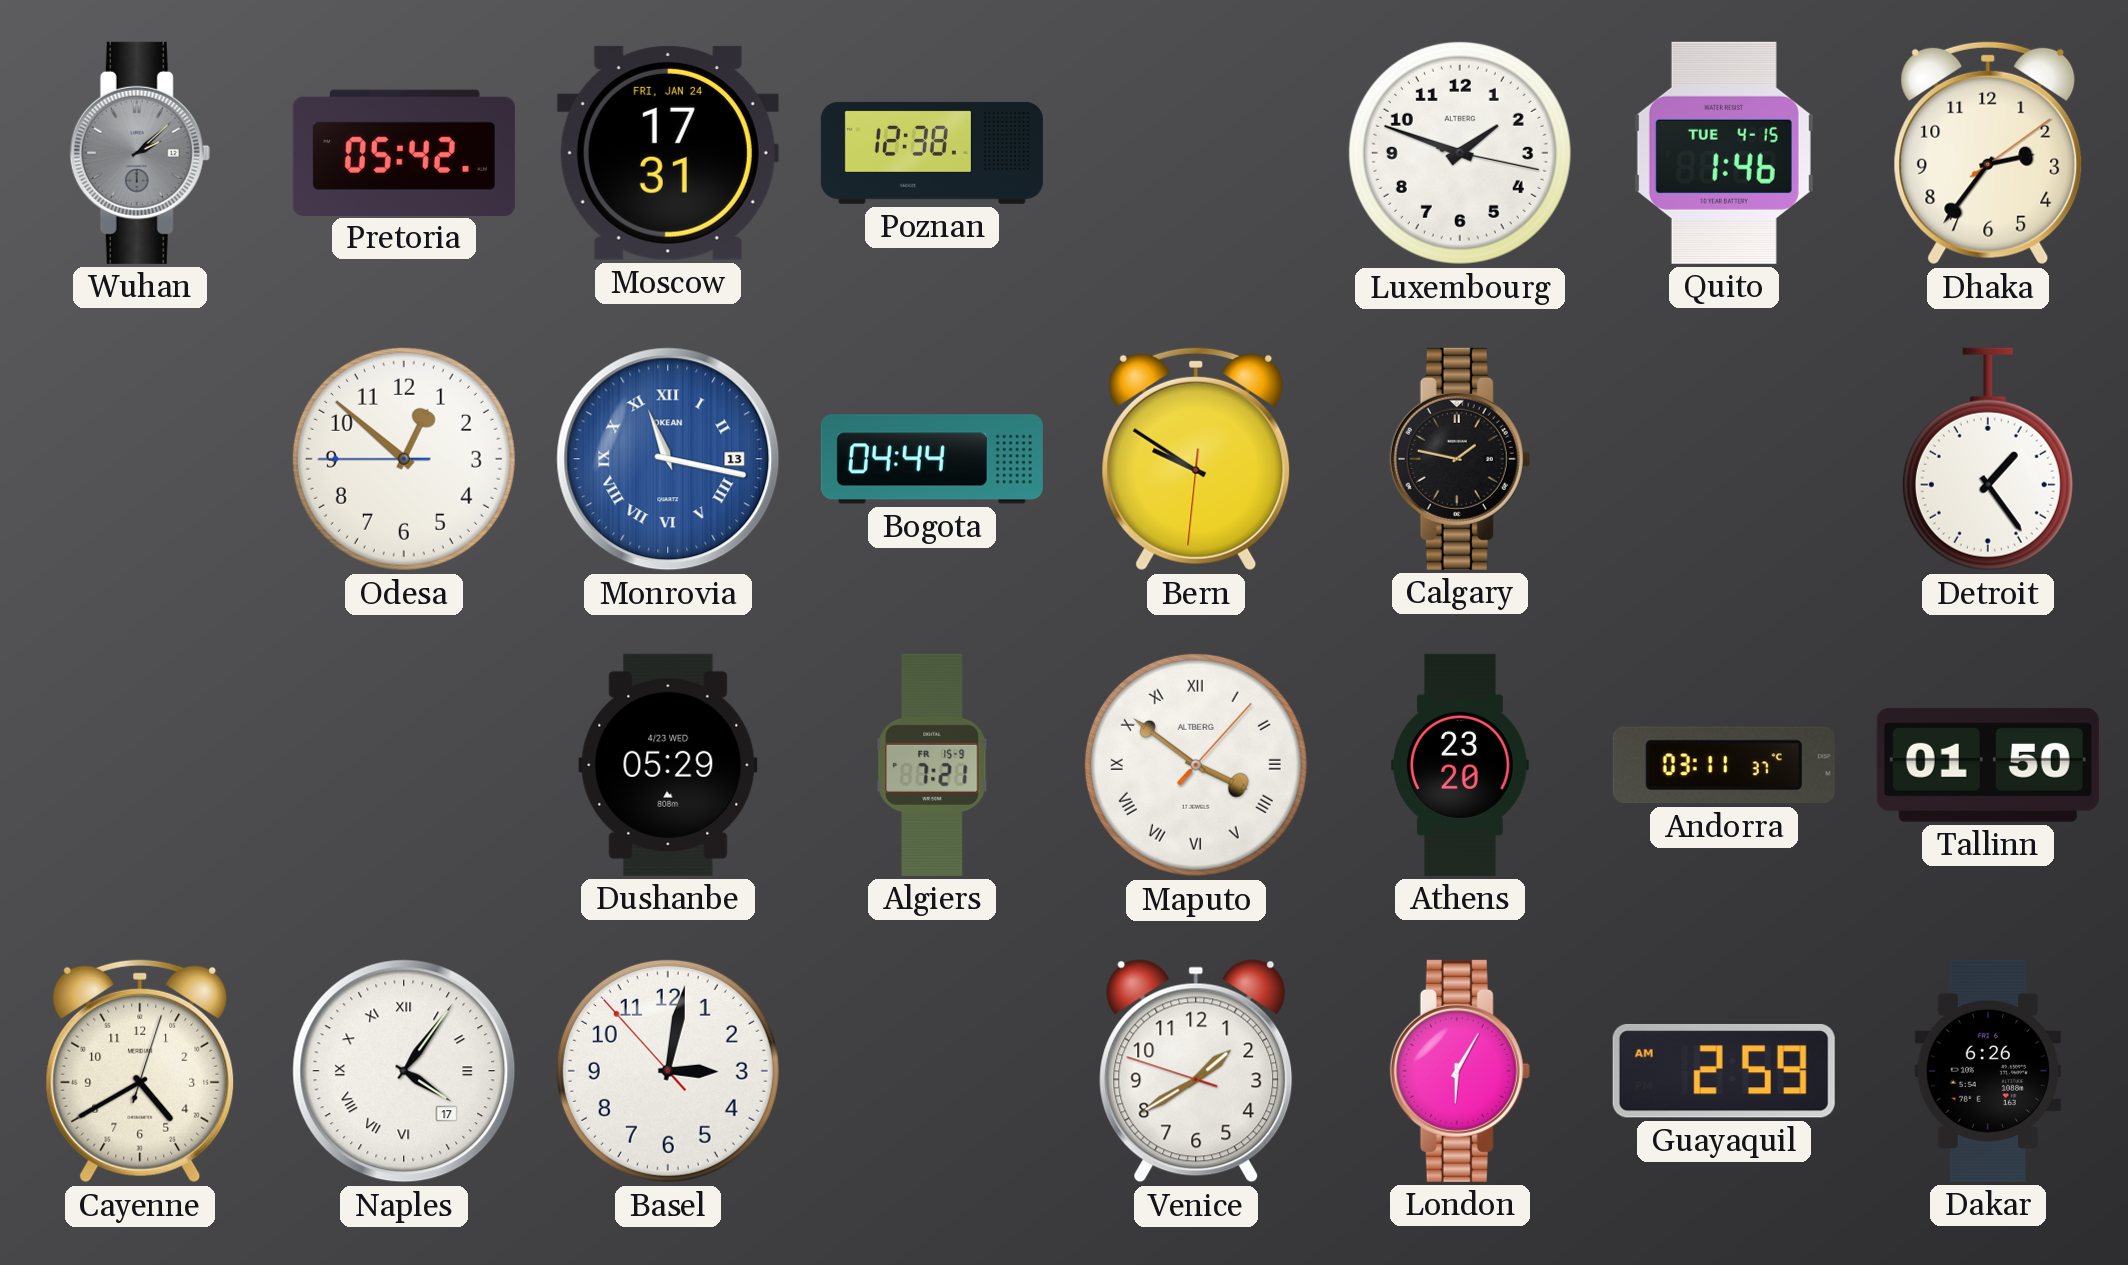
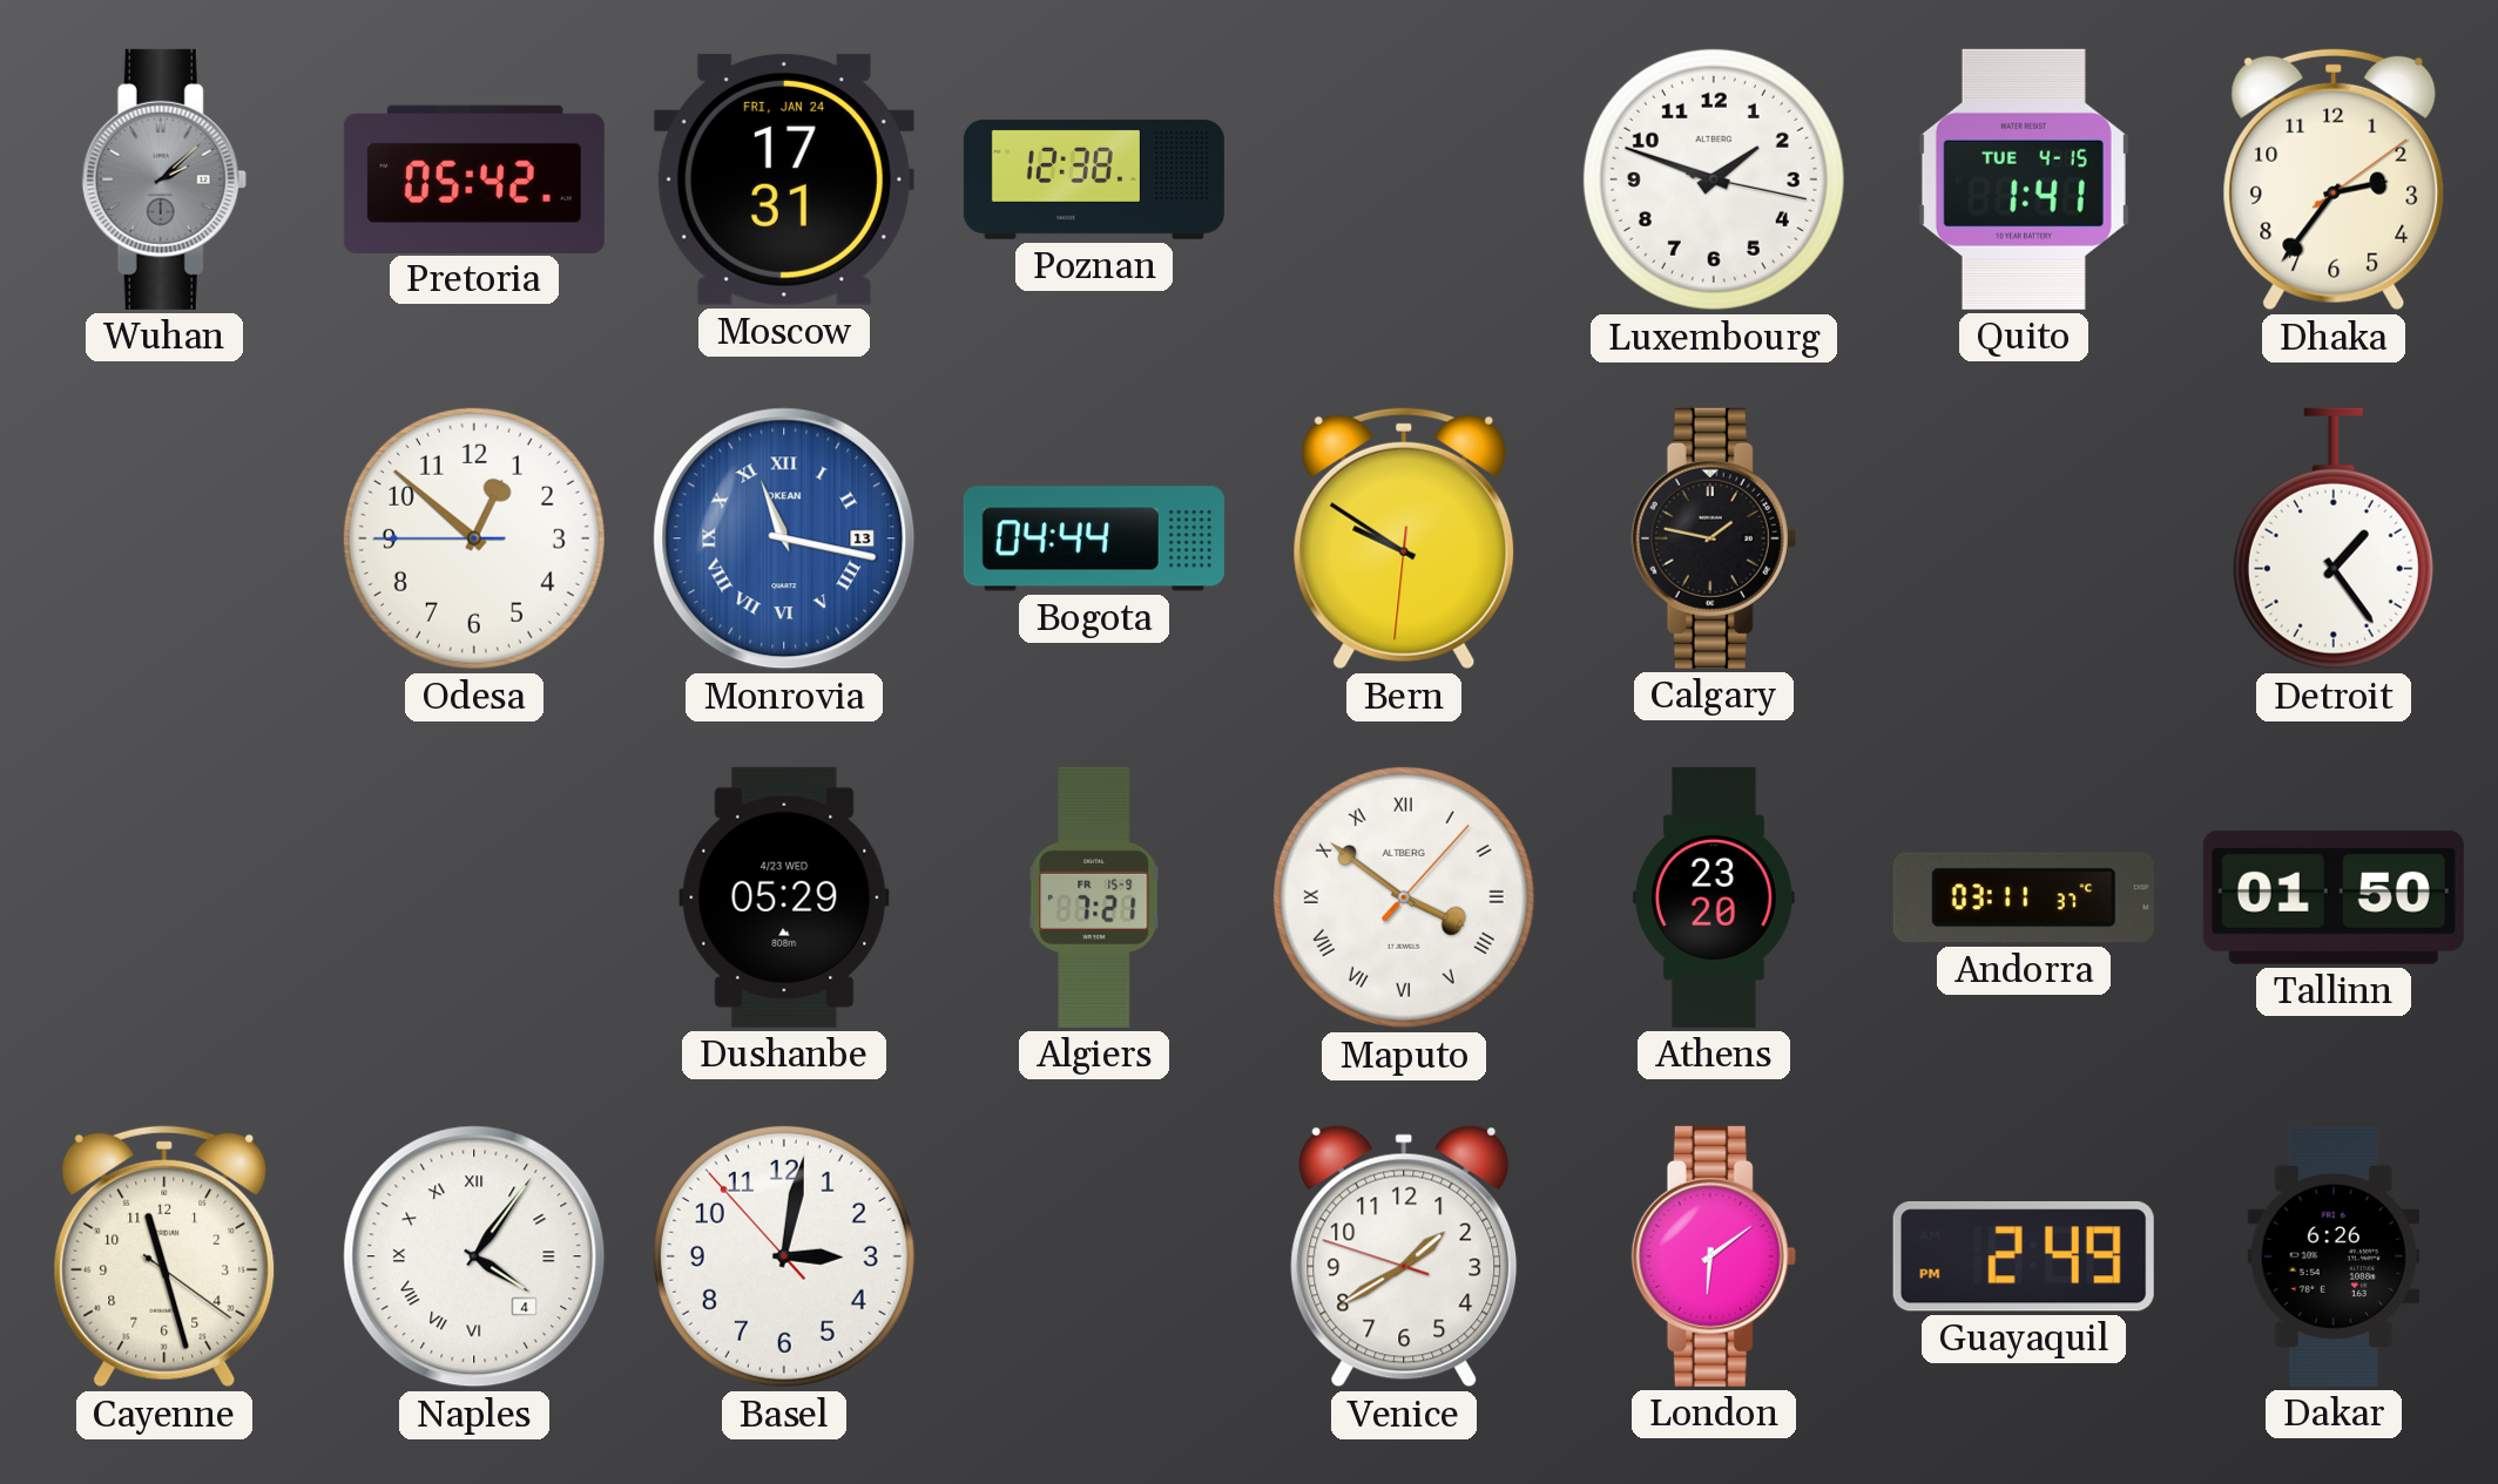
Quito: 1:46 -> 1:41
Cayenne: 4:40 -> 11:27
Naples date: 17 -> 4
London: 6:05 -> 6:09
Guayaquil: 2:59 -> 2:49
